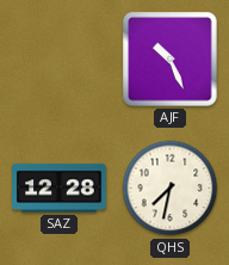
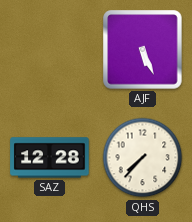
AJF: 10:26 -> 5:26
QHS: 7:32 -> 7:37
